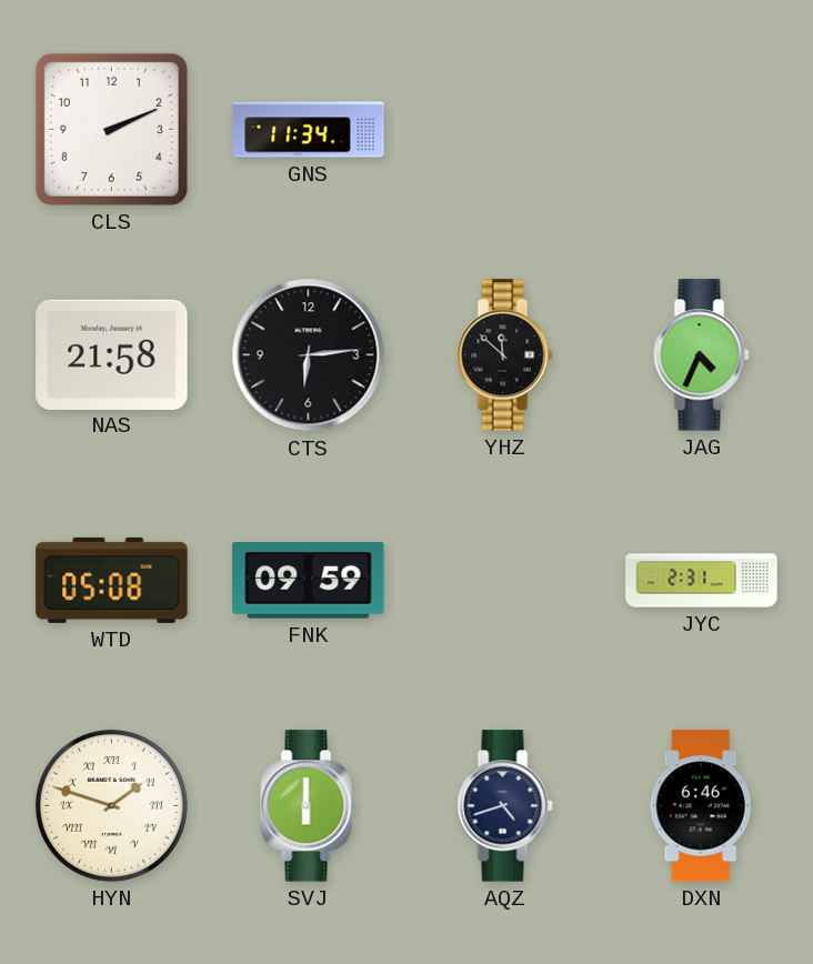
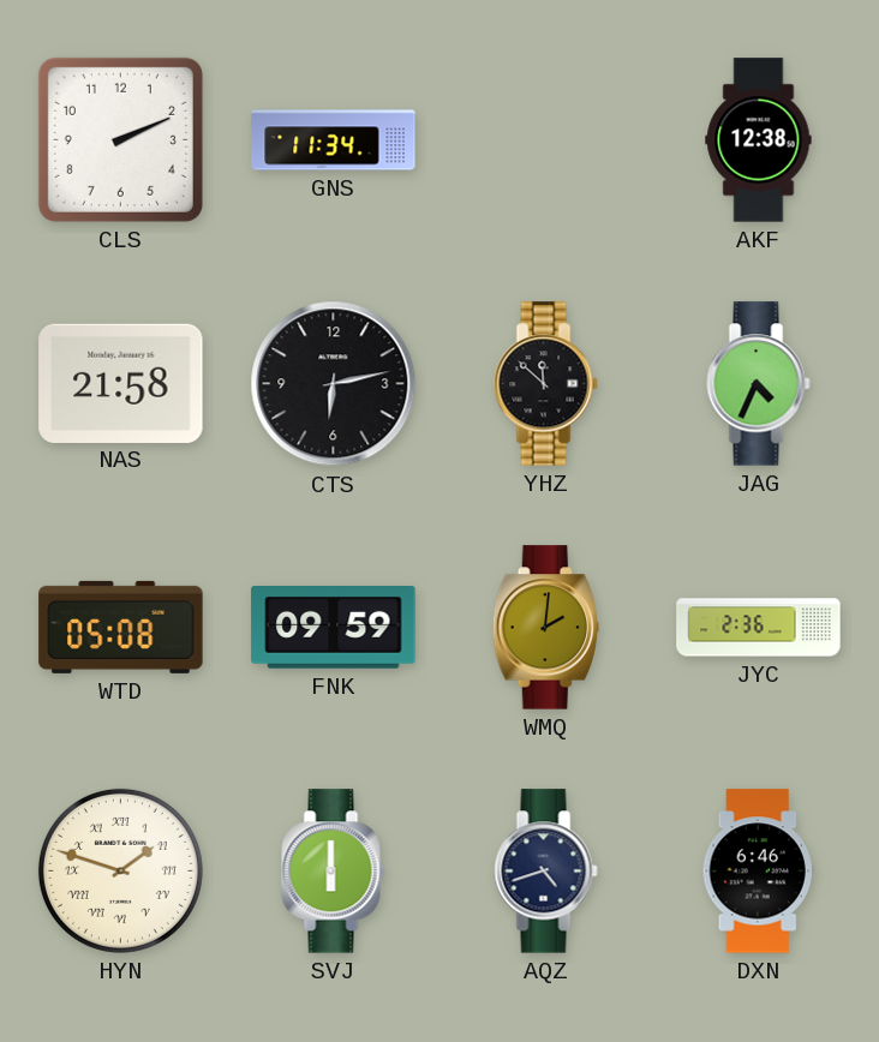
AKF: none -> 12:38
CTS: 6:14 -> 6:13
WMQ: none -> 2:01
JYC: 2:31 -> 2:36
